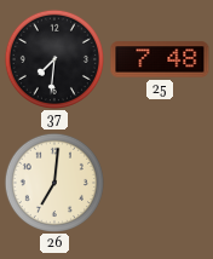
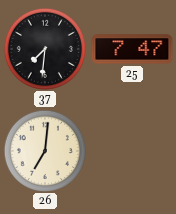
25: 7:48 -> 7:47
